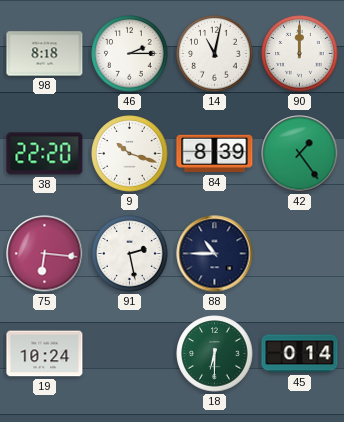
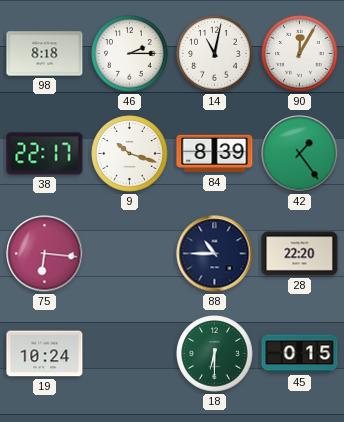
90: 12:00 -> 12:05
38: 22:20 -> 22:17
91: 2:28 -> none
28: none -> 22:20
45: 0:14 -> 0:15
